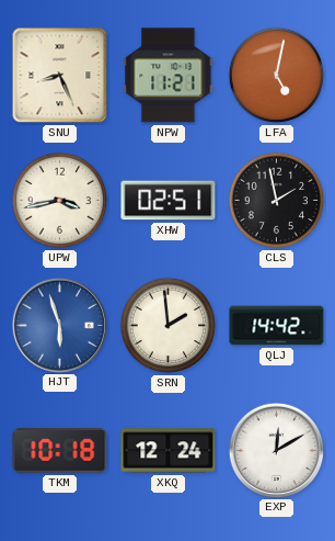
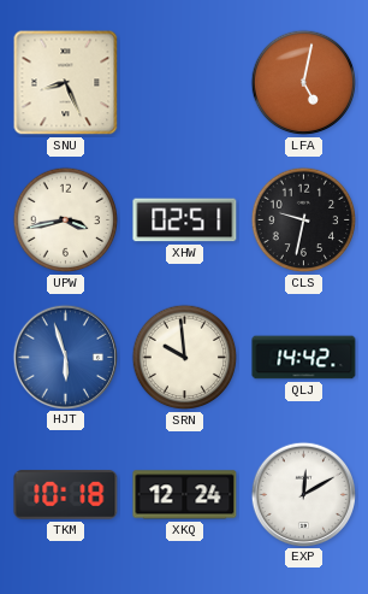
NPW: 11:21 -> none
CLS: 1:58 -> 9:32
SRN: 1:59 -> 9:59
